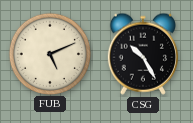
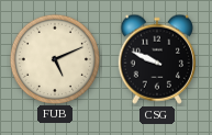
CSG: 10:25 -> 9:49
